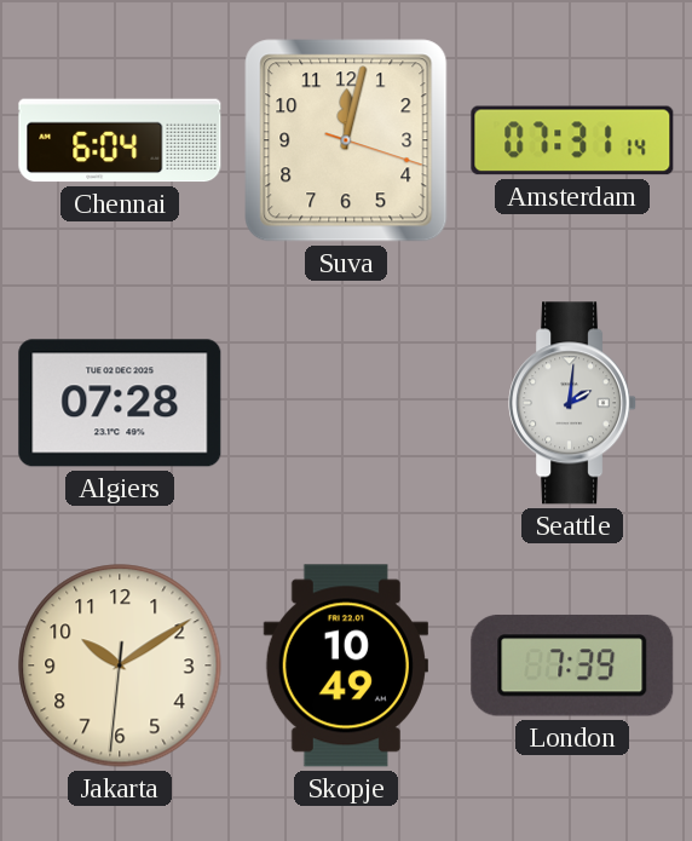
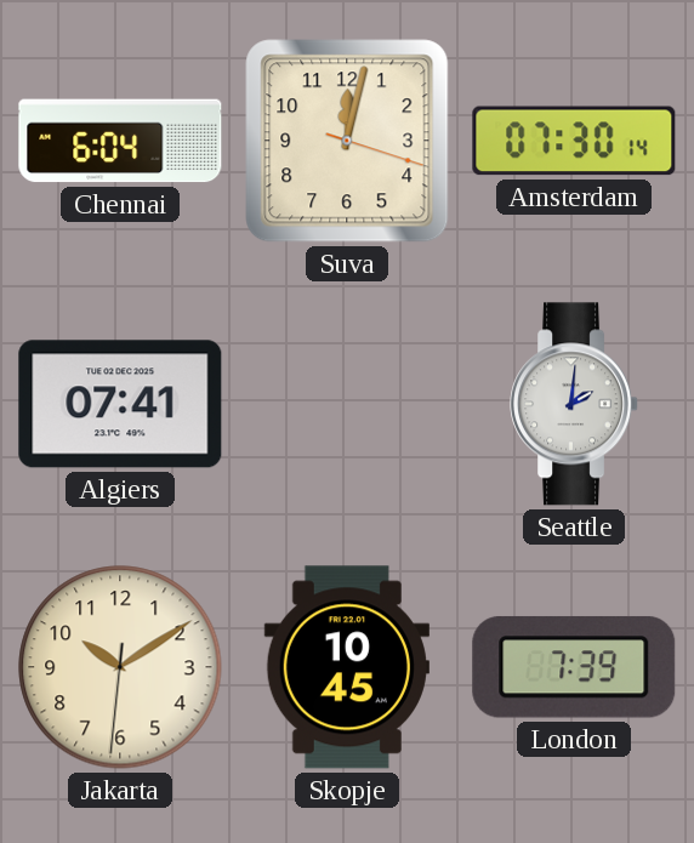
Amsterdam: 07:31 -> 07:30
Algiers: 07:28 -> 07:41
Skopje: 10:49 -> 10:45
